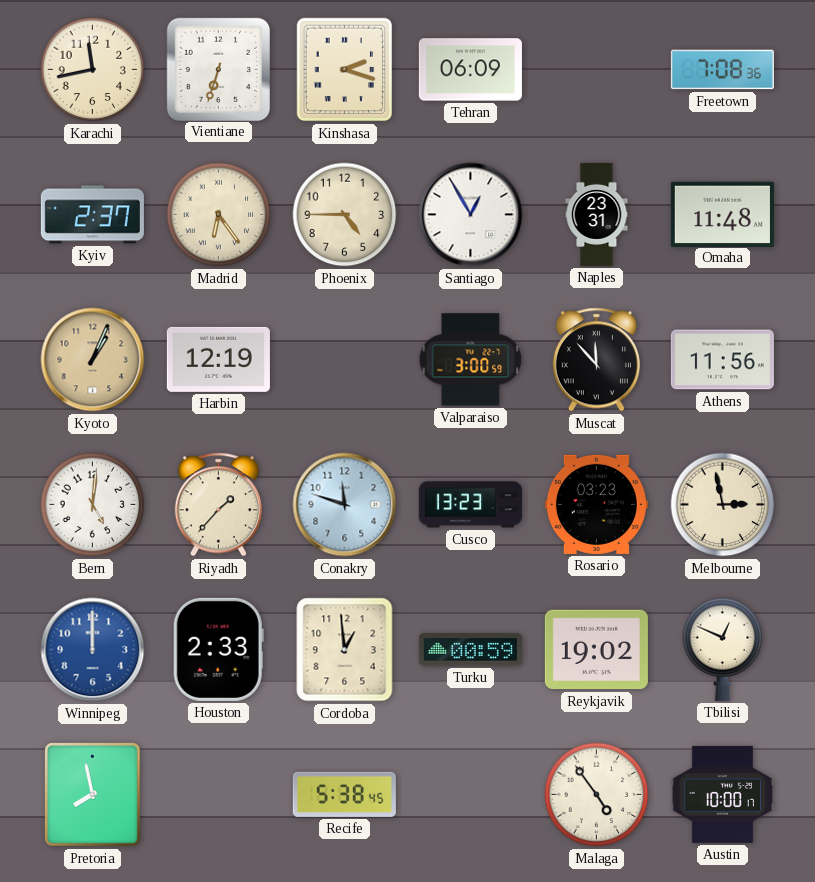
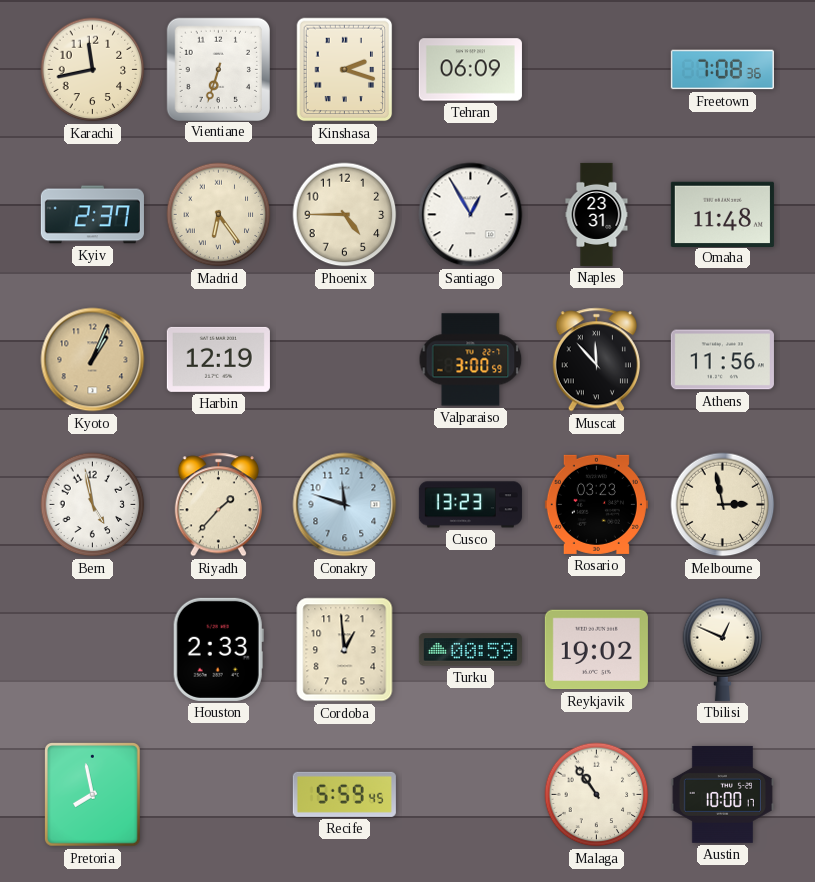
Bern: 5:01 -> 4:58
Winnipeg: 12:00 -> none
Recife: 5:38 -> 5:59
Malaga: 4:54 -> 10:54
